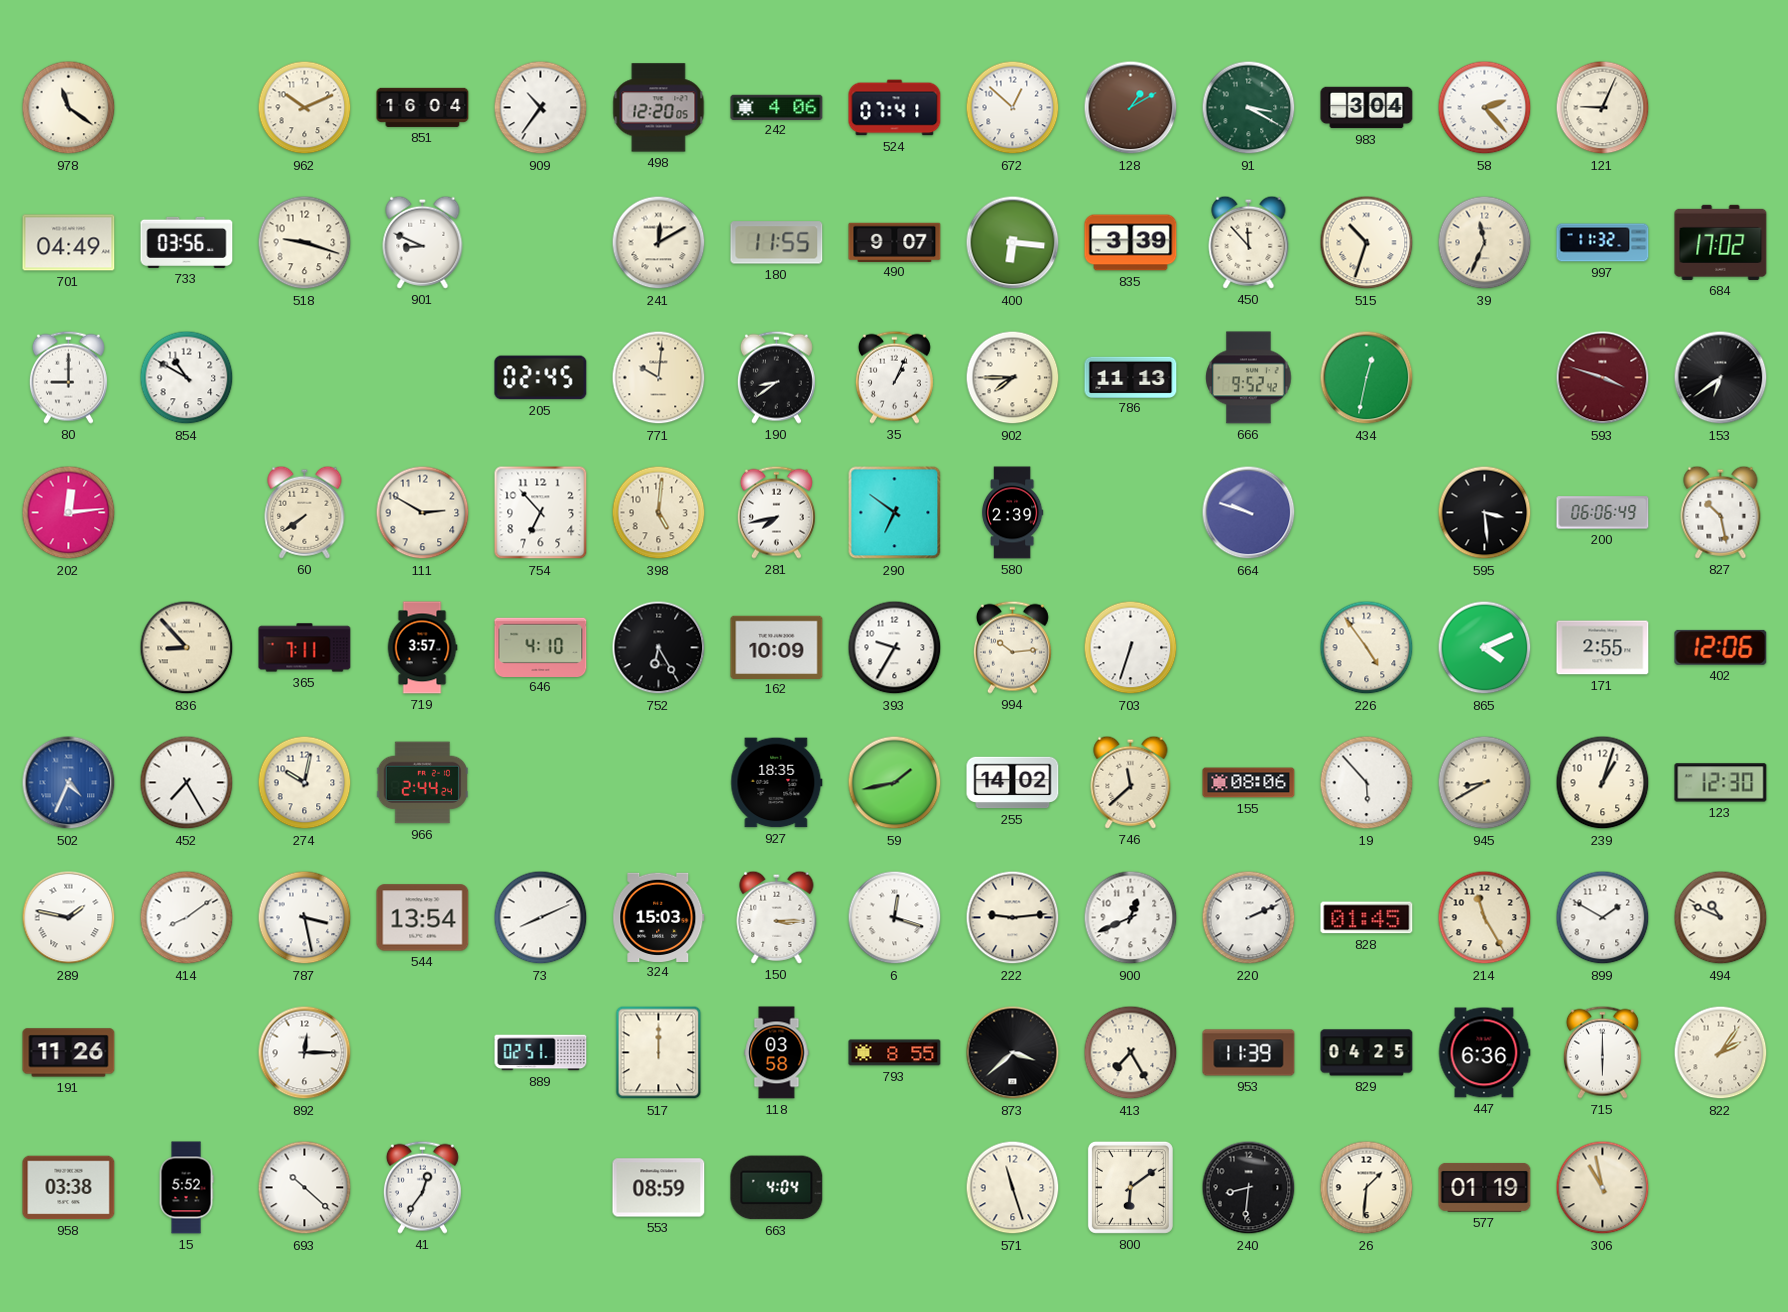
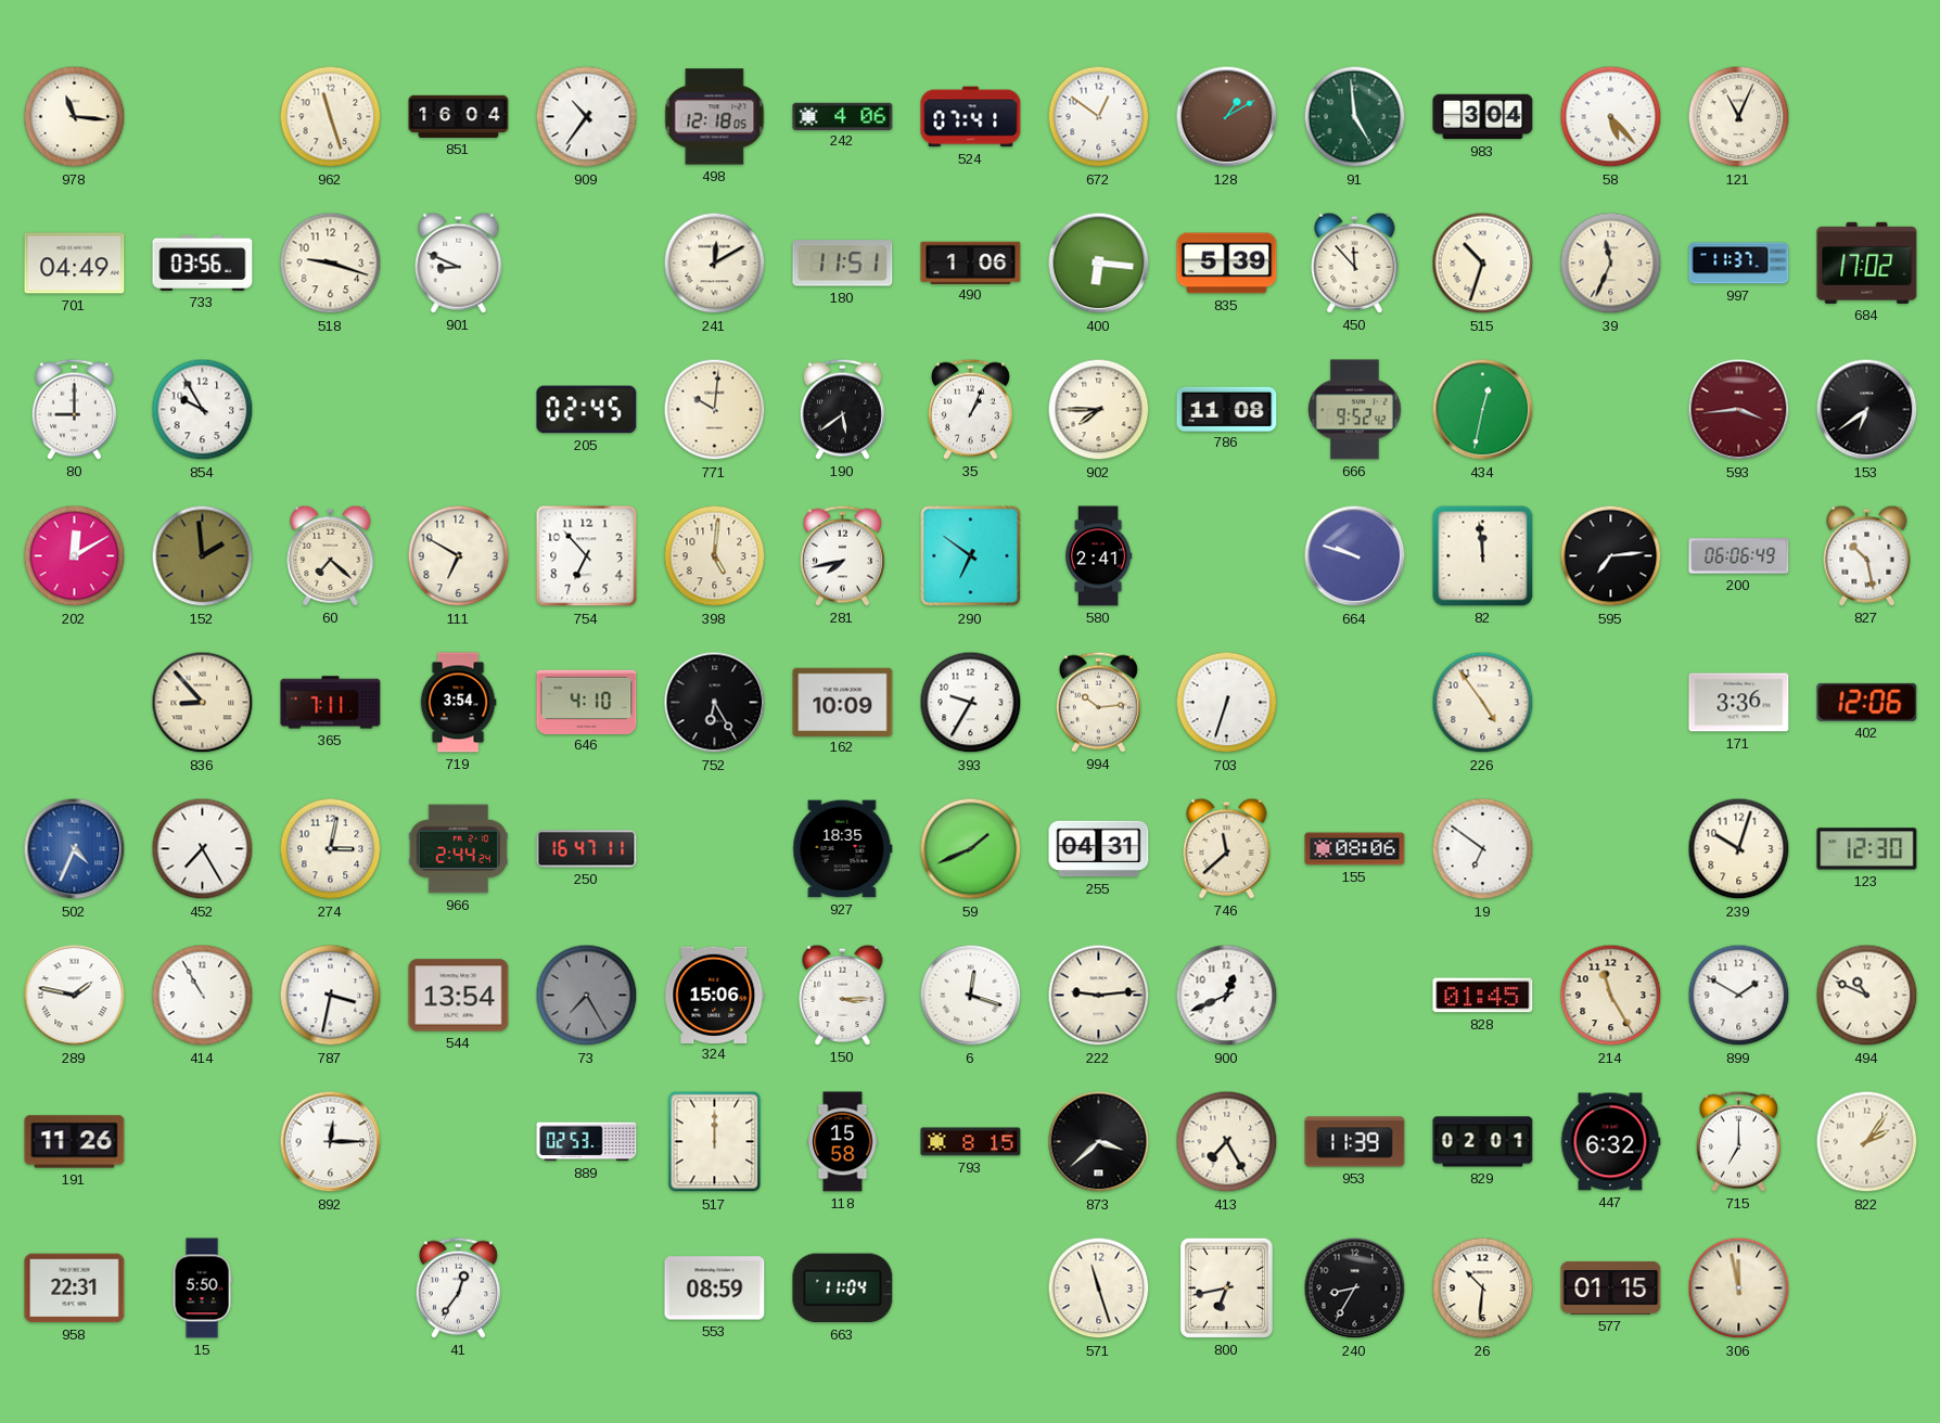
978: 11:21 -> 11:16
962: 10:11 -> 11:27
498: 12:20 -> 12:18
672: 12:52 -> 12:51
91: 3:20 -> 4:59
58: 2:23 -> 5:23
121: 9:04 -> 11:04
180: 11:55 -> 11:51
490: 9:07 -> 1:06
835: 3:39 -> 5:39
997: 11:32 -> 11:37
854: 10:50 -> 9:55
190: 8:39 -> 5:39
786: 11:13 -> 11:08
593: 3:48 -> 3:44
202: 12:14 -> 12:10
152: none -> 1:59
60: 7:39 -> 7:22
111: 2:50 -> 6:50
580: 2:39 -> 2:41
82: none -> 11:59
595: 3:29 -> 7:14
719: 3:57 -> 3:54
865: 4:11 -> none
171: 2:55 -> 3:36
274: 10:02 -> 3:02
250: none -> 16:47
59: 1:43 -> 1:41
255: 14:02 -> 04:31
19: 5:53 -> 6:51
945: 8:40 -> none
239: 1:03 -> 10:03
414: 8:09 -> 10:55
787: 3:28 -> 3:32
73: 8:11 -> 7:25
73 dial: white -> grey
324: 15:03 -> 15:06
220: 2:11 -> none
889: 02:51 -> 02:53
118: 03:58 -> 15:58
793: 8:55 -> 8:15
829: 04:25 -> 02:01
447: 6:36 -> 6:32
715: 6:00 -> 7:00
958: 03:38 -> 22:31
15: 5:52 -> 5:50
693: 10:22 -> none
663: 4:04 -> 11:04
800: 6:09 -> 6:43
240: 8:31 -> 8:35
26: 1:31 -> 10:31
577: 01:19 -> 01:15
306: 10:58 -> 11:58
